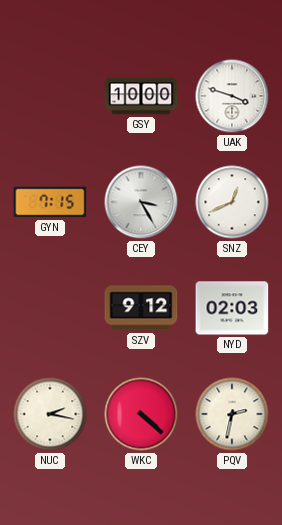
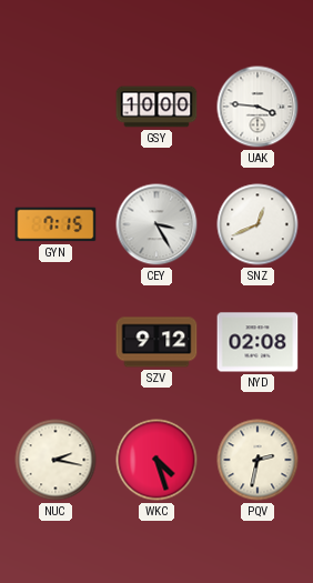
UAK: 3:48 -> 3:46
NYD: 02:03 -> 02:08
WKC: 4:22 -> 4:27
